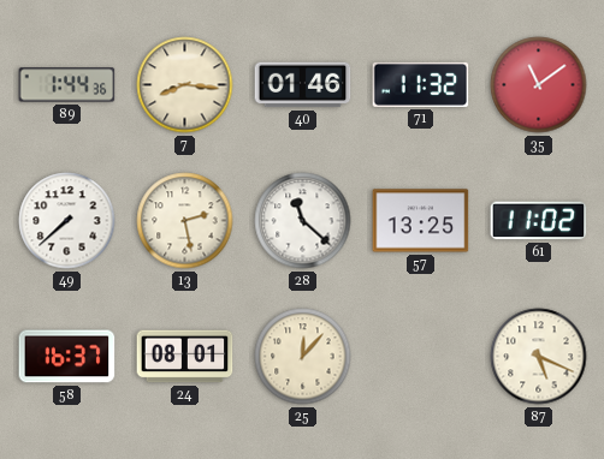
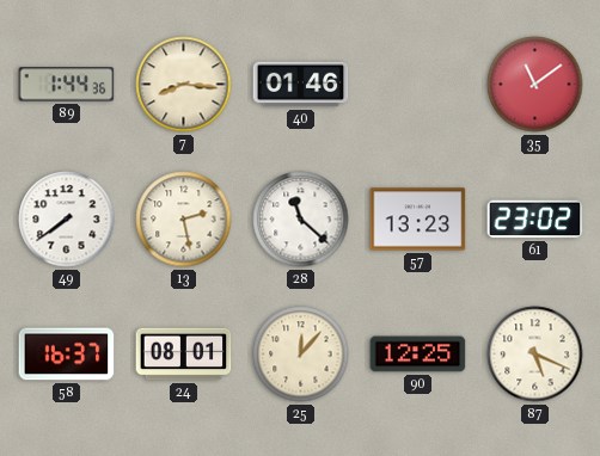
71: 11:32 -> none
49: 7:38 -> 7:39
57: 13:25 -> 13:23
61: 11:02 -> 23:02
90: none -> 12:25
